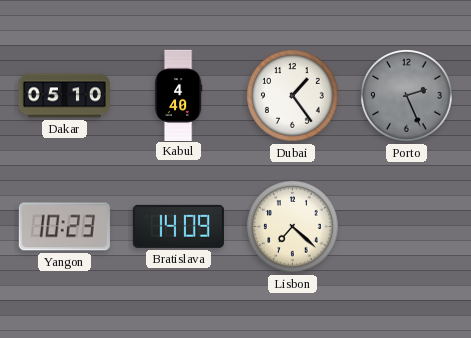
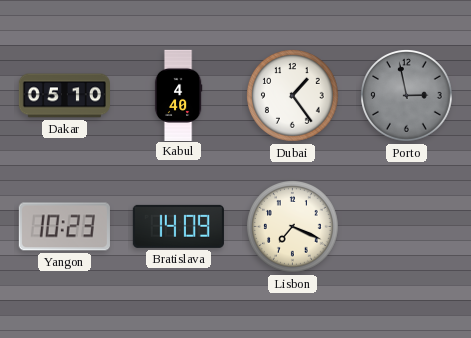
Porto: 2:26 -> 2:58
Lisbon: 7:22 -> 7:19
